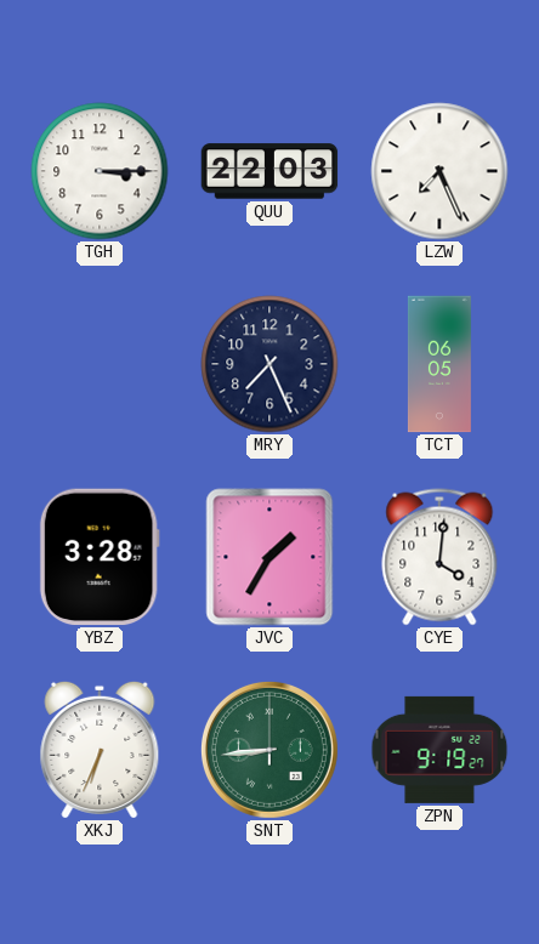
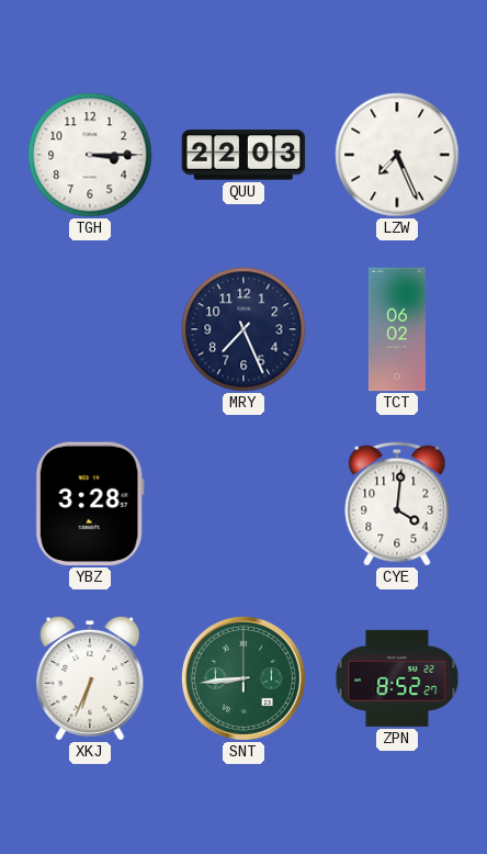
TCT: 06:05 -> 06:02
JVC: 1:35 -> none
ZPN: 9:19 -> 8:52
